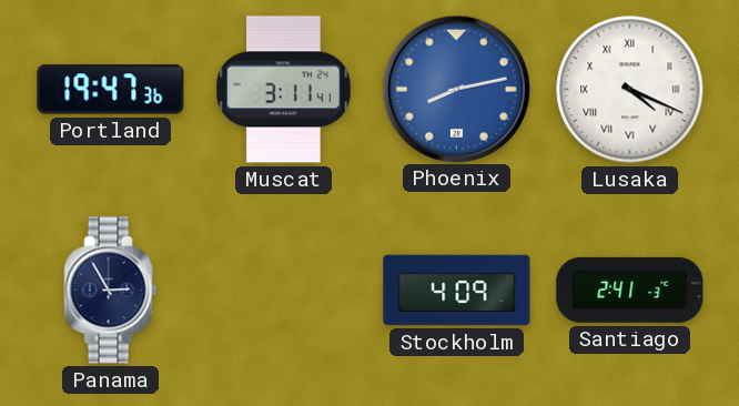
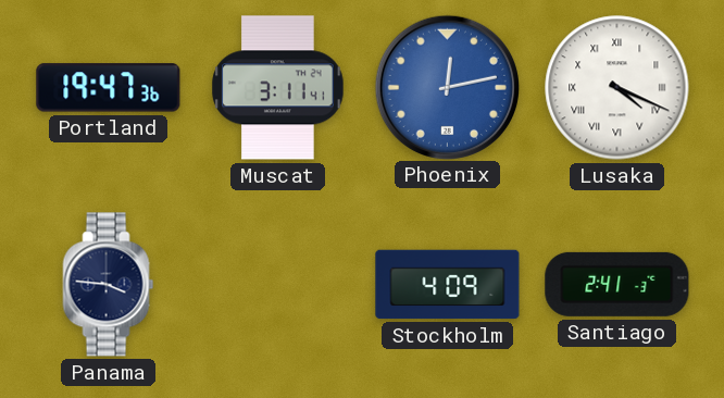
Phoenix: 8:13 -> 12:13
Panama: 2:55 -> 3:46
